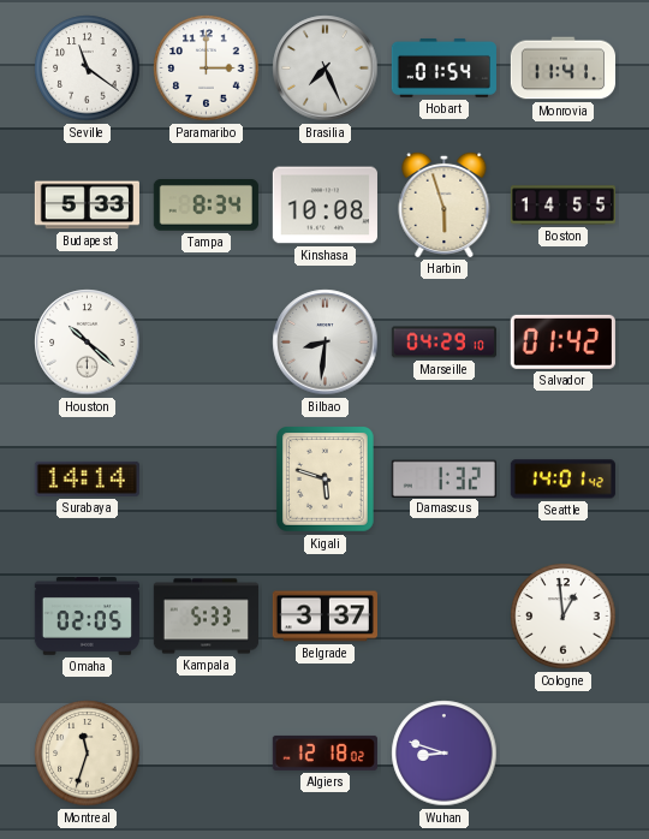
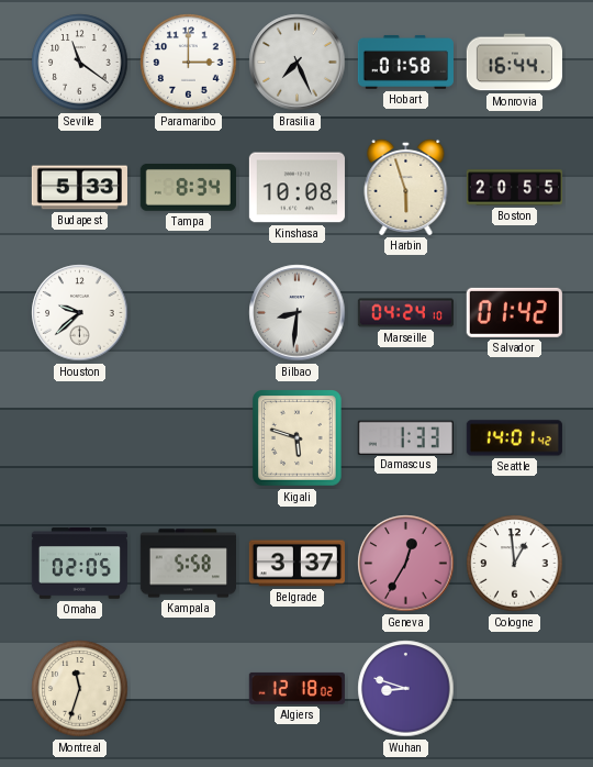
Hobart: 01:54 -> 01:58
Monrovia: 11:41 -> 16:44
Boston: 14:55 -> 20:55
Houston: 10:22 -> 9:38
Marseille: 04:29 -> 04:24
Surabaya: 14:14 -> none
Damascus: 1:32 -> 1:33
Kampala: 5:33 -> 5:58
Geneva: none -> 12:35
